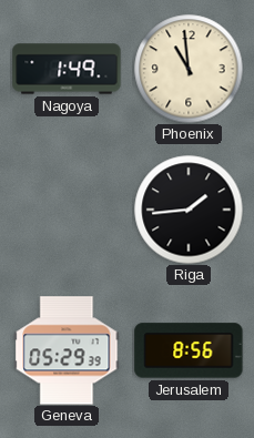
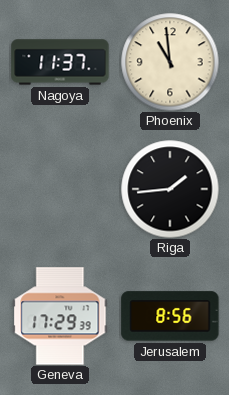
Nagoya: 1:49 -> 11:37
Geneva: 05:29 -> 17:29
